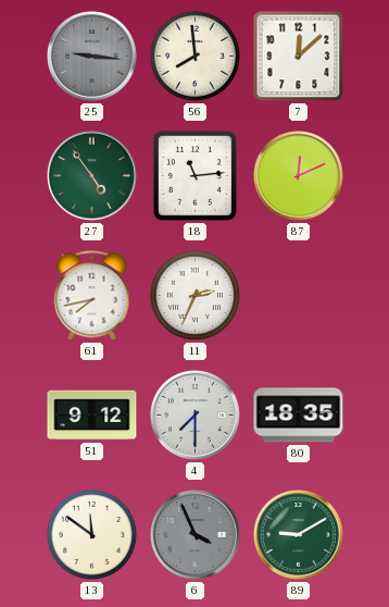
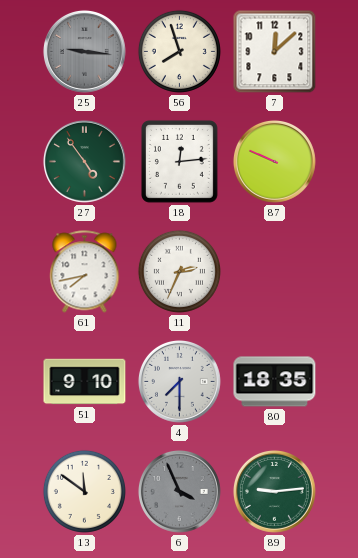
56: 7:59 -> 7:57
18: 11:14 -> 12:14
87: 12:11 -> 9:49
51: 9:12 -> 9:10
89: 9:10 -> 9:14
